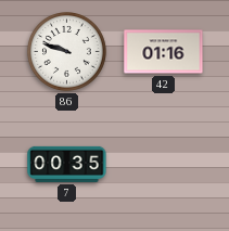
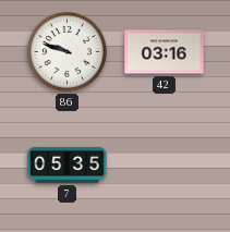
42: 01:16 -> 03:16
7: 00:35 -> 05:35
